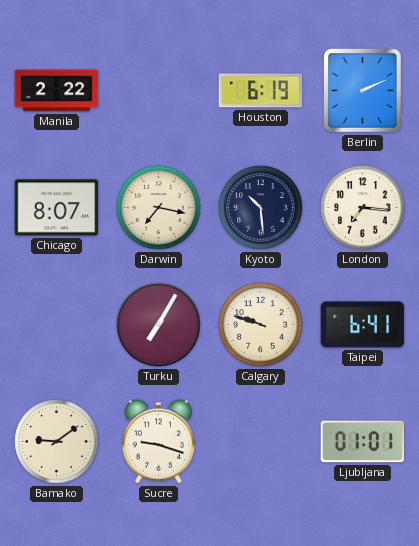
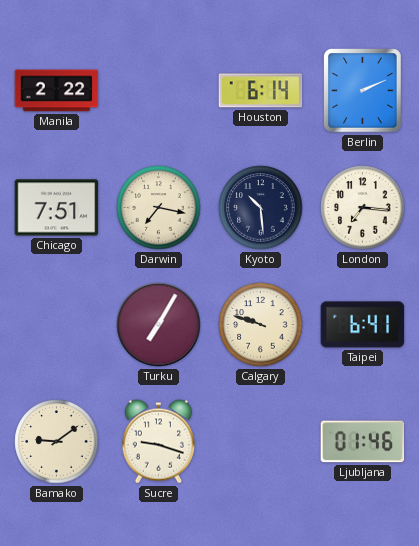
Houston: 6:19 -> 6:14
Chicago: 8:07 -> 7:51
Ljubljana: 01:01 -> 01:46
